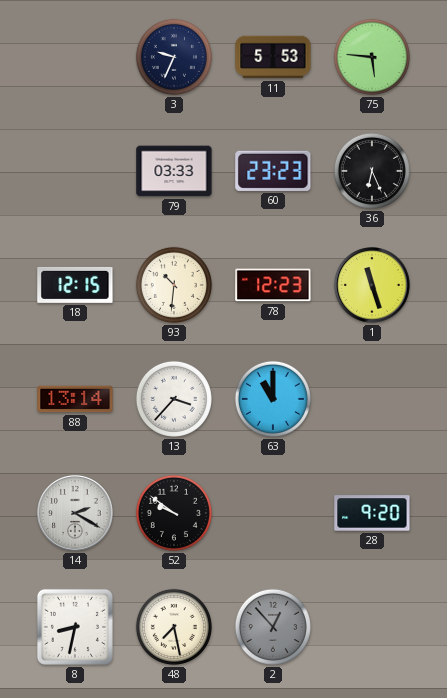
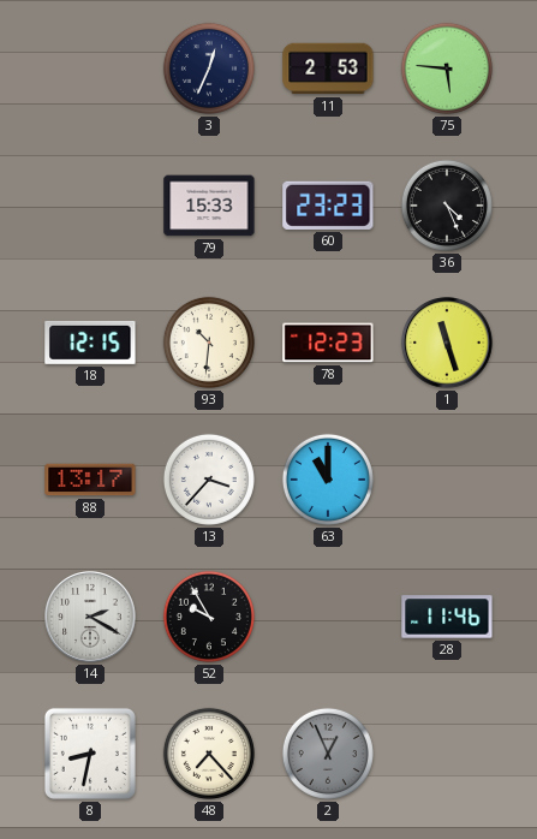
3: 9:34 -> 12:34
11: 5:53 -> 2:53
79: 03:33 -> 15:33
36: 6:26 -> 4:26
88: 13:14 -> 13:17
52: 9:51 -> 9:55
28: 9:20 -> 11:46
48: 7:28 -> 7:23
2: 12:53 -> 12:56
